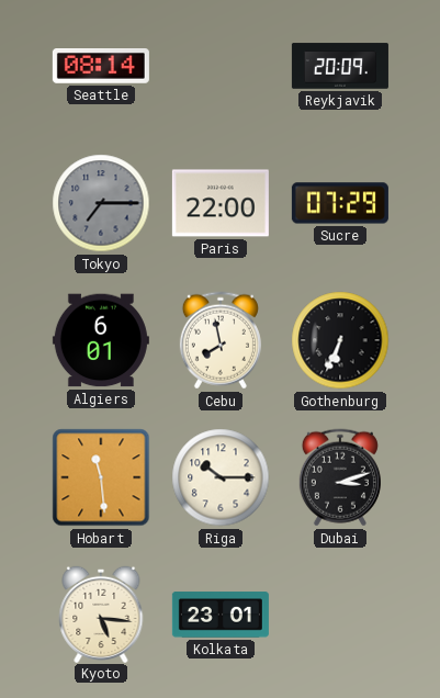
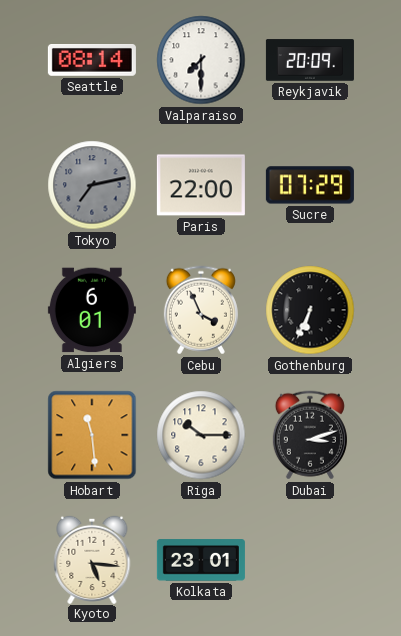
Valparaiso: none -> 7:30
Tokyo: 7:15 -> 7:13
Cebu: 7:58 -> 3:56
